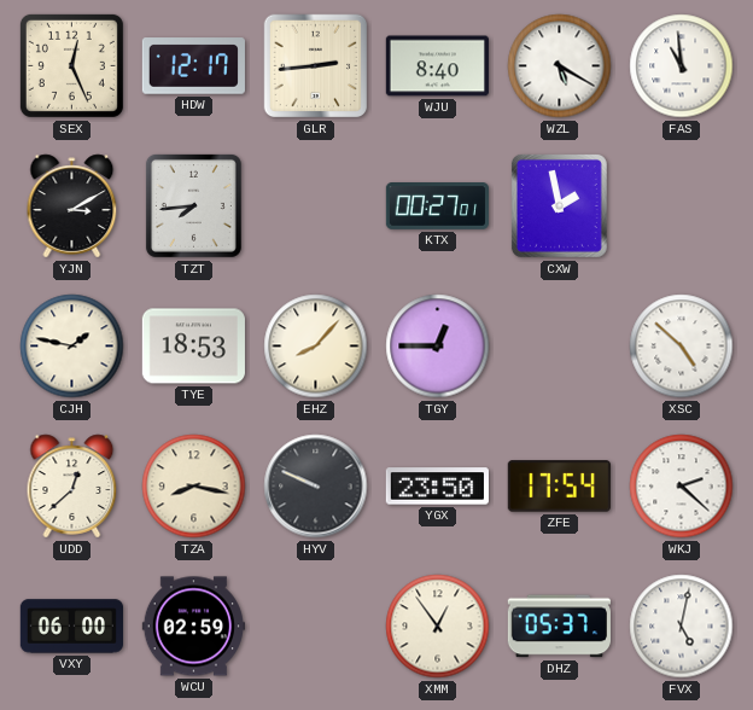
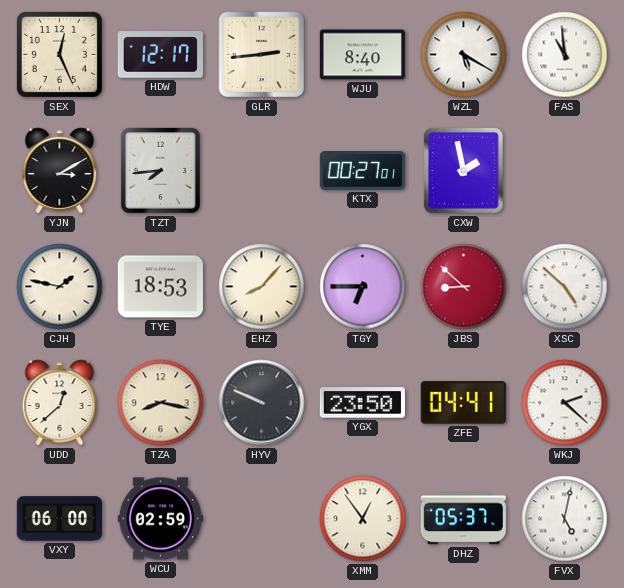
TGY: 12:45 -> 6:45
JBS: none -> 8:52
ZFE: 17:54 -> 04:41
